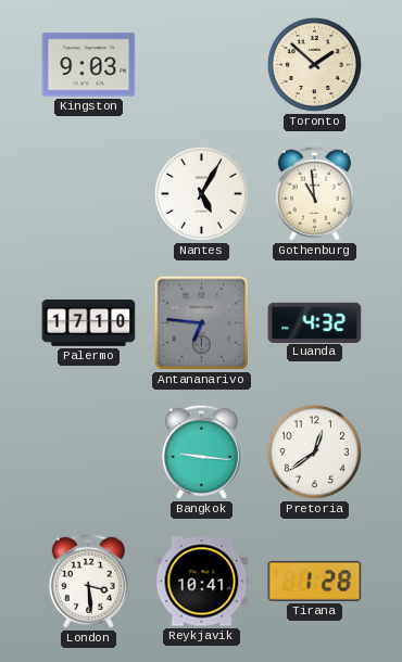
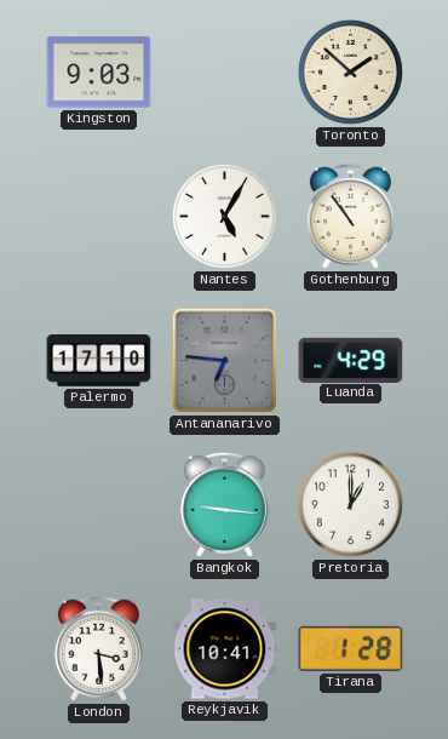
Gothenburg: 10:59 -> 10:54
Luanda: 4:32 -> 4:29
Pretoria: 12:39 -> 1:00
